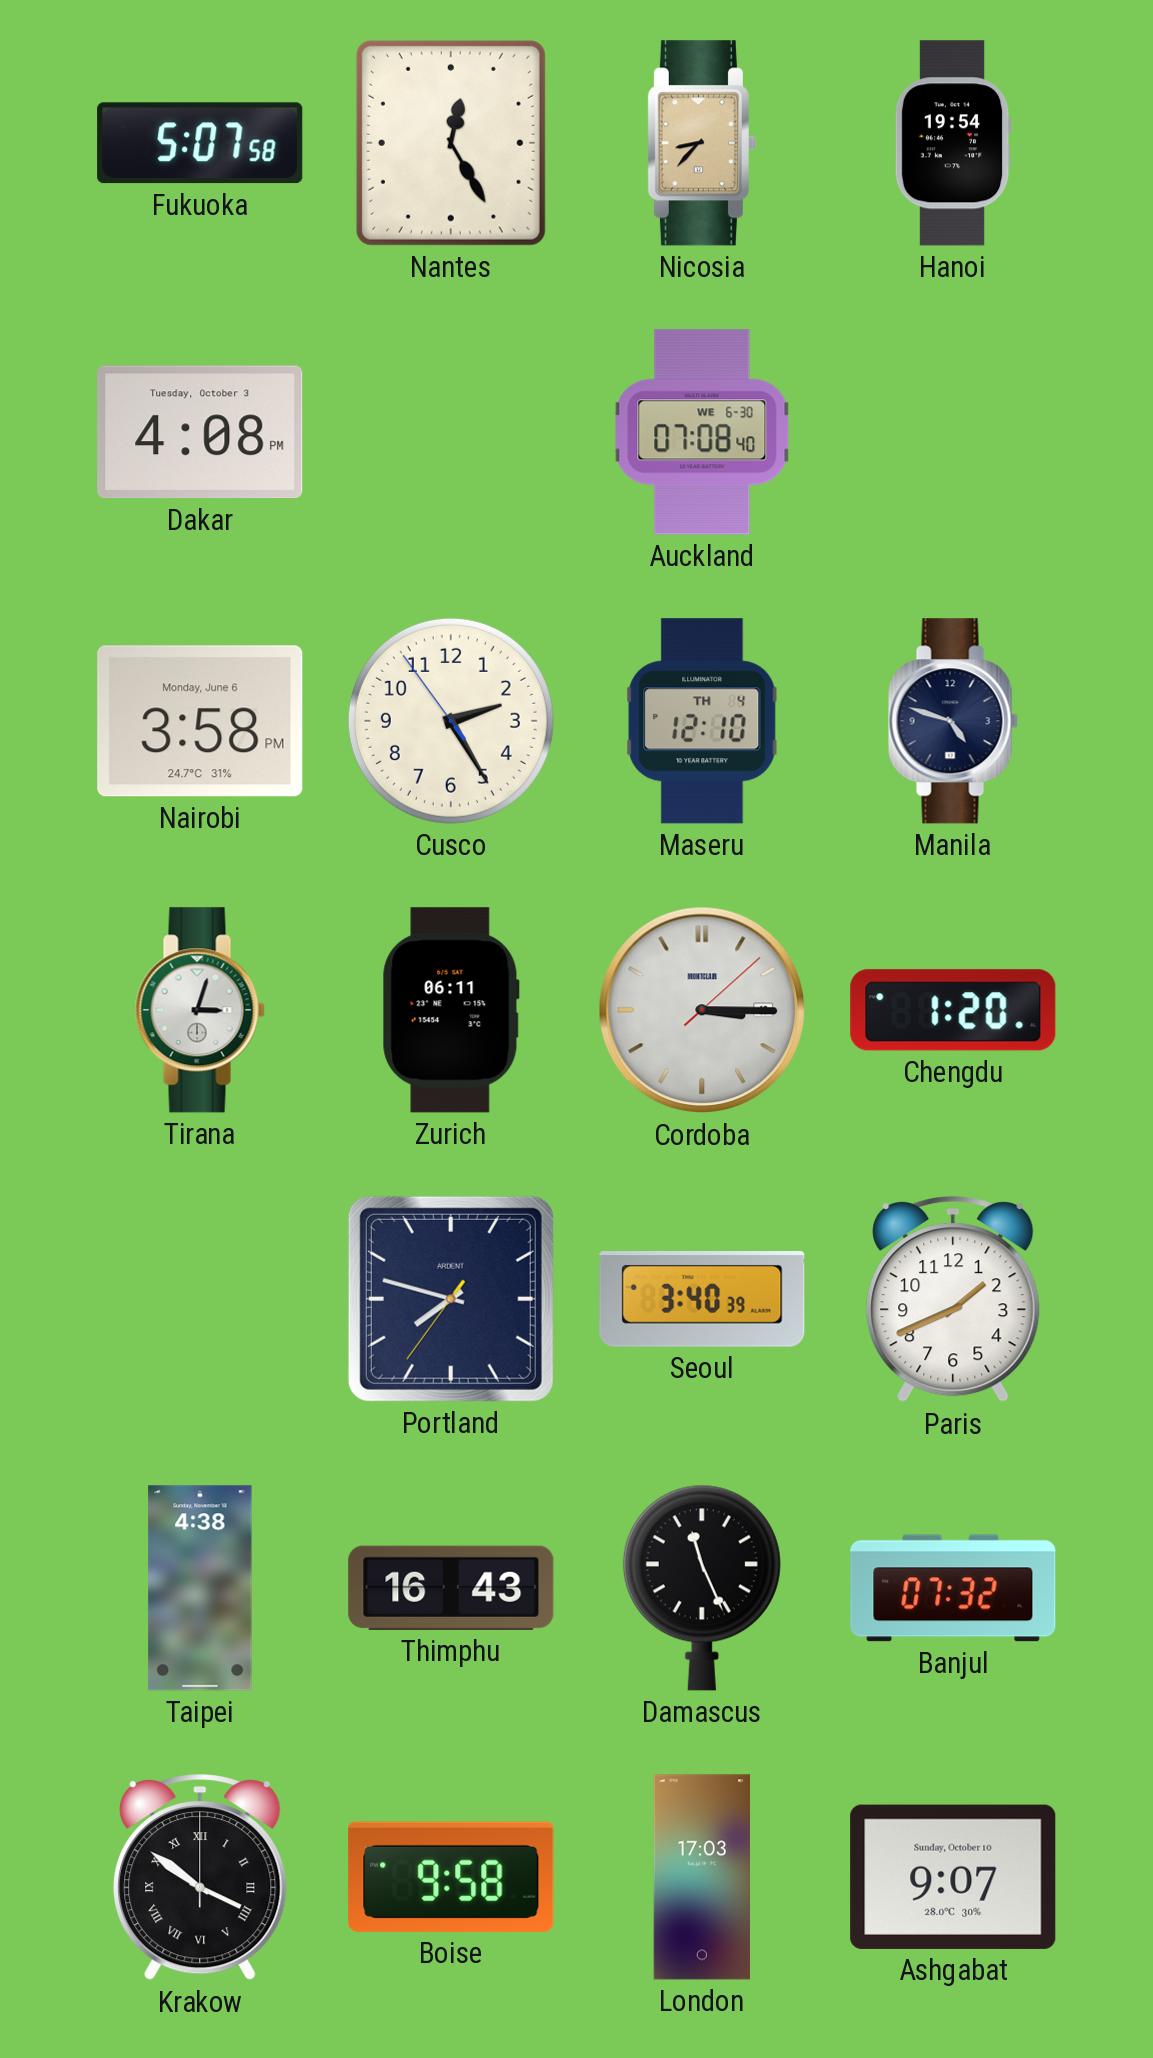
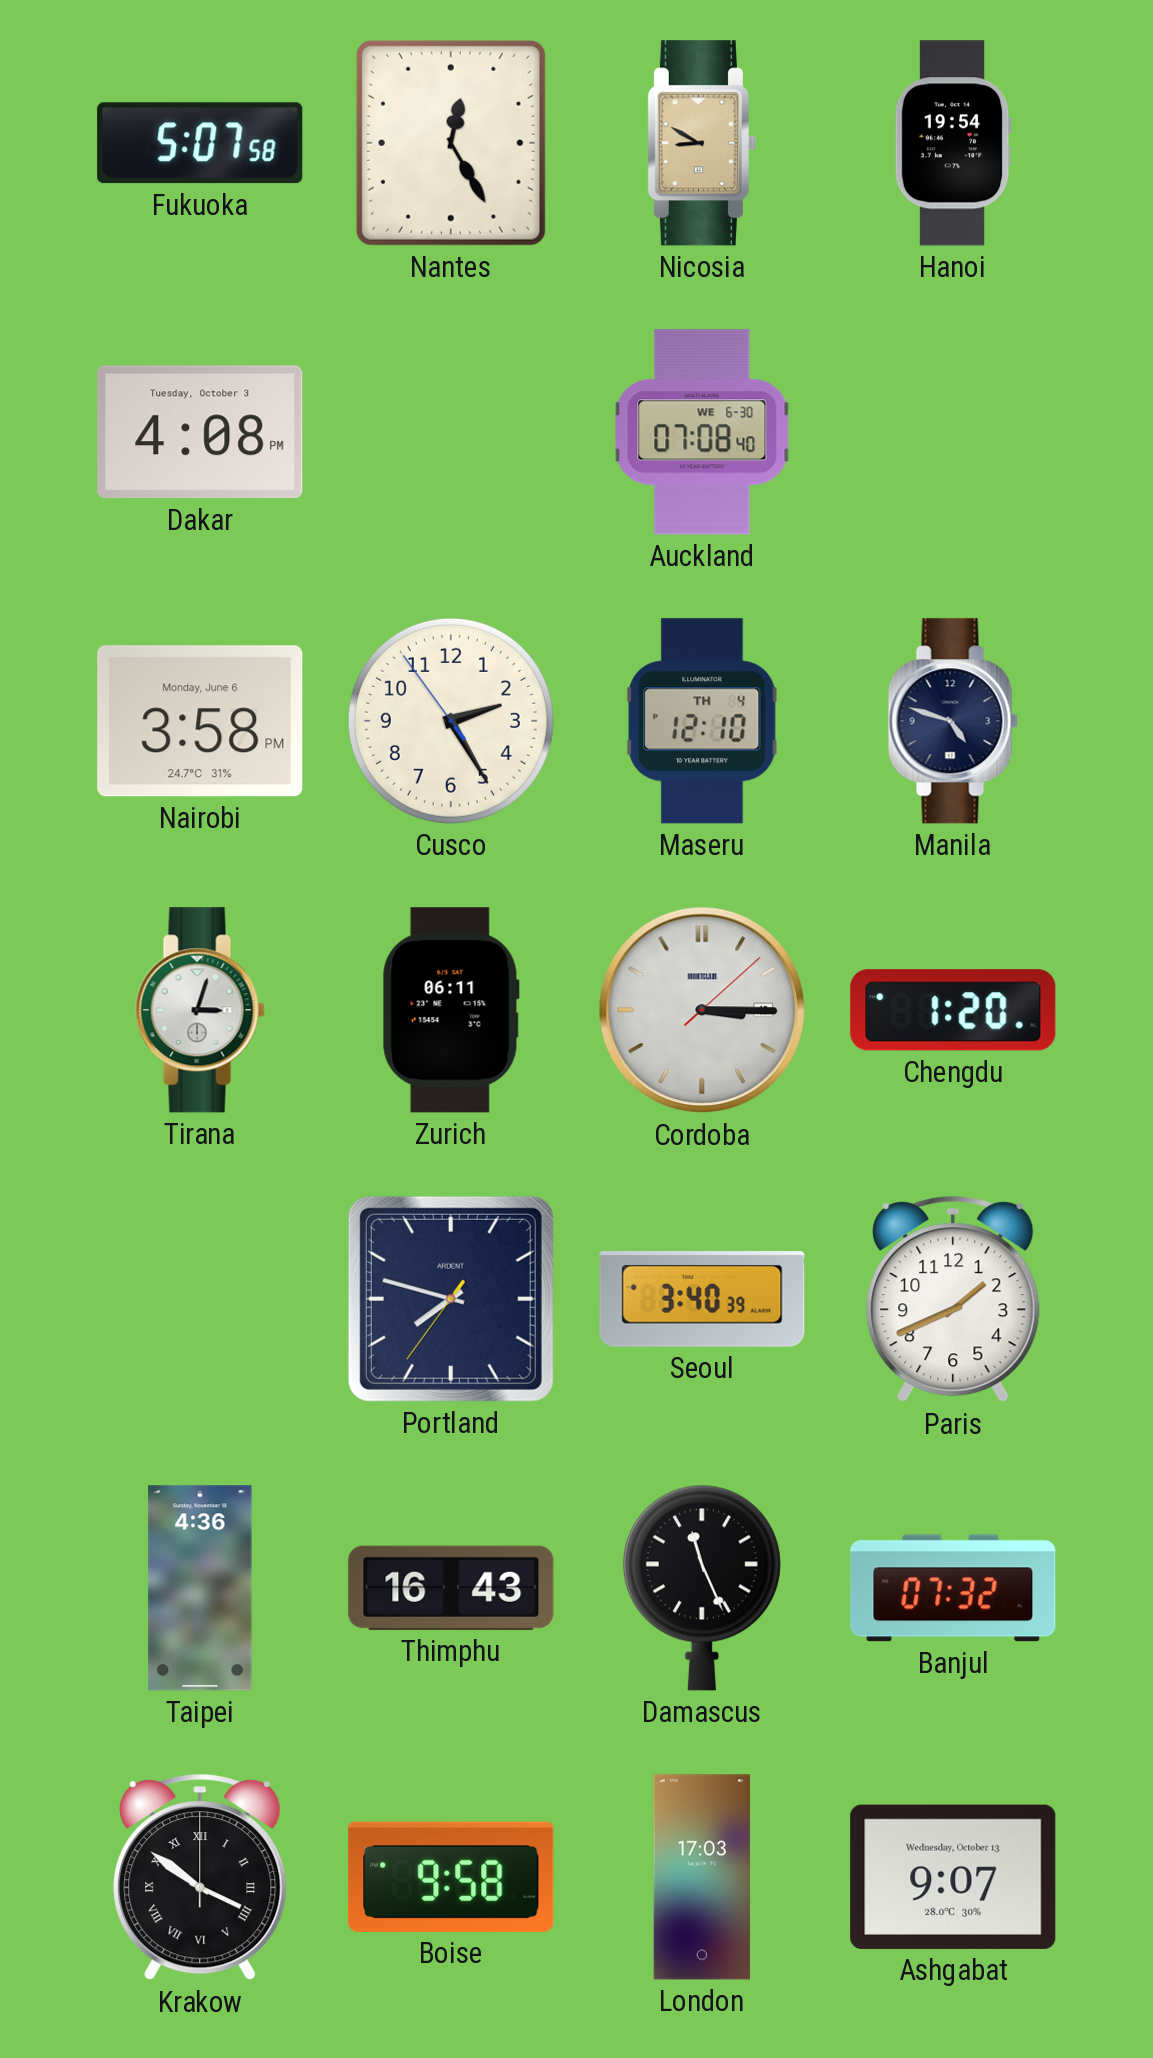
Nicosia: 8:37 -> 8:50
Taipei: 4:38 -> 4:36
Ashgabat date: Sunday, October 10 -> Wednesday, October 13
